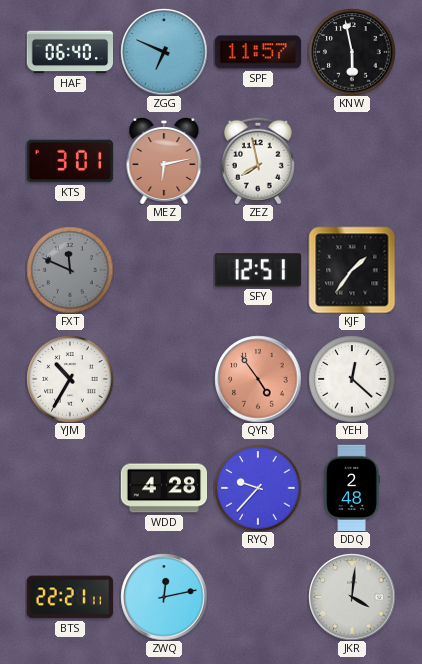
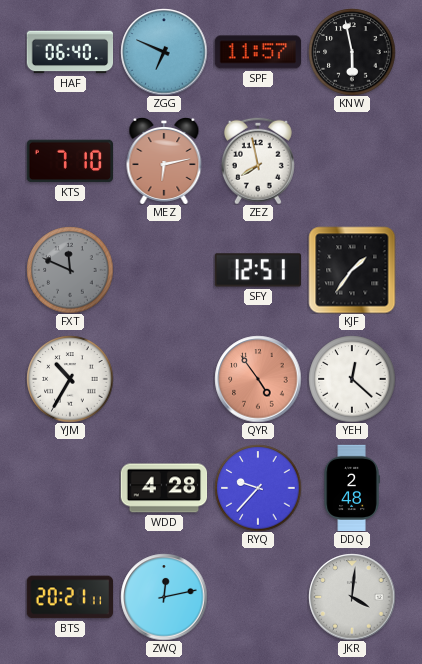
KTS: 3:01 -> 7:10
BTS: 22:21 -> 20:21
